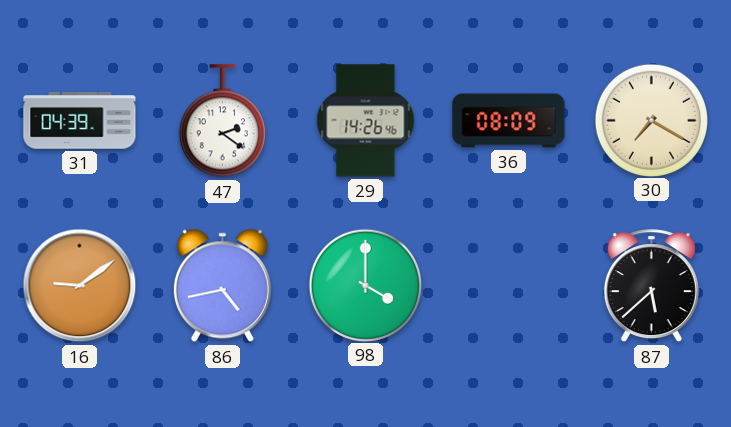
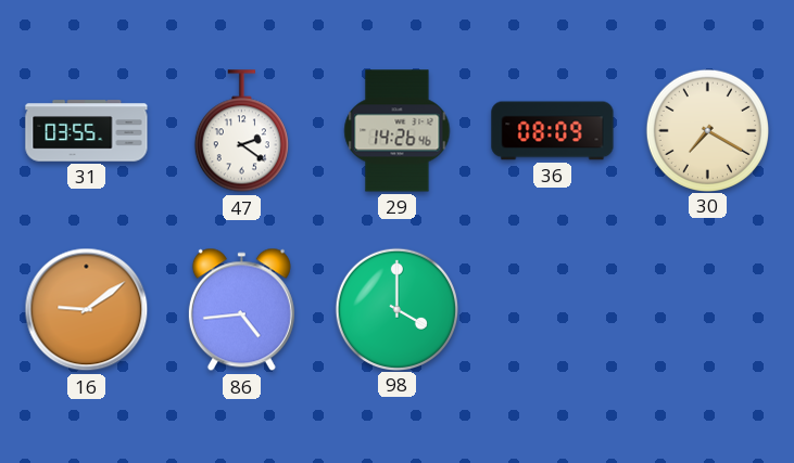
31: 04:39 -> 03:55
86: 4:43 -> 4:44
87: 5:38 -> none
